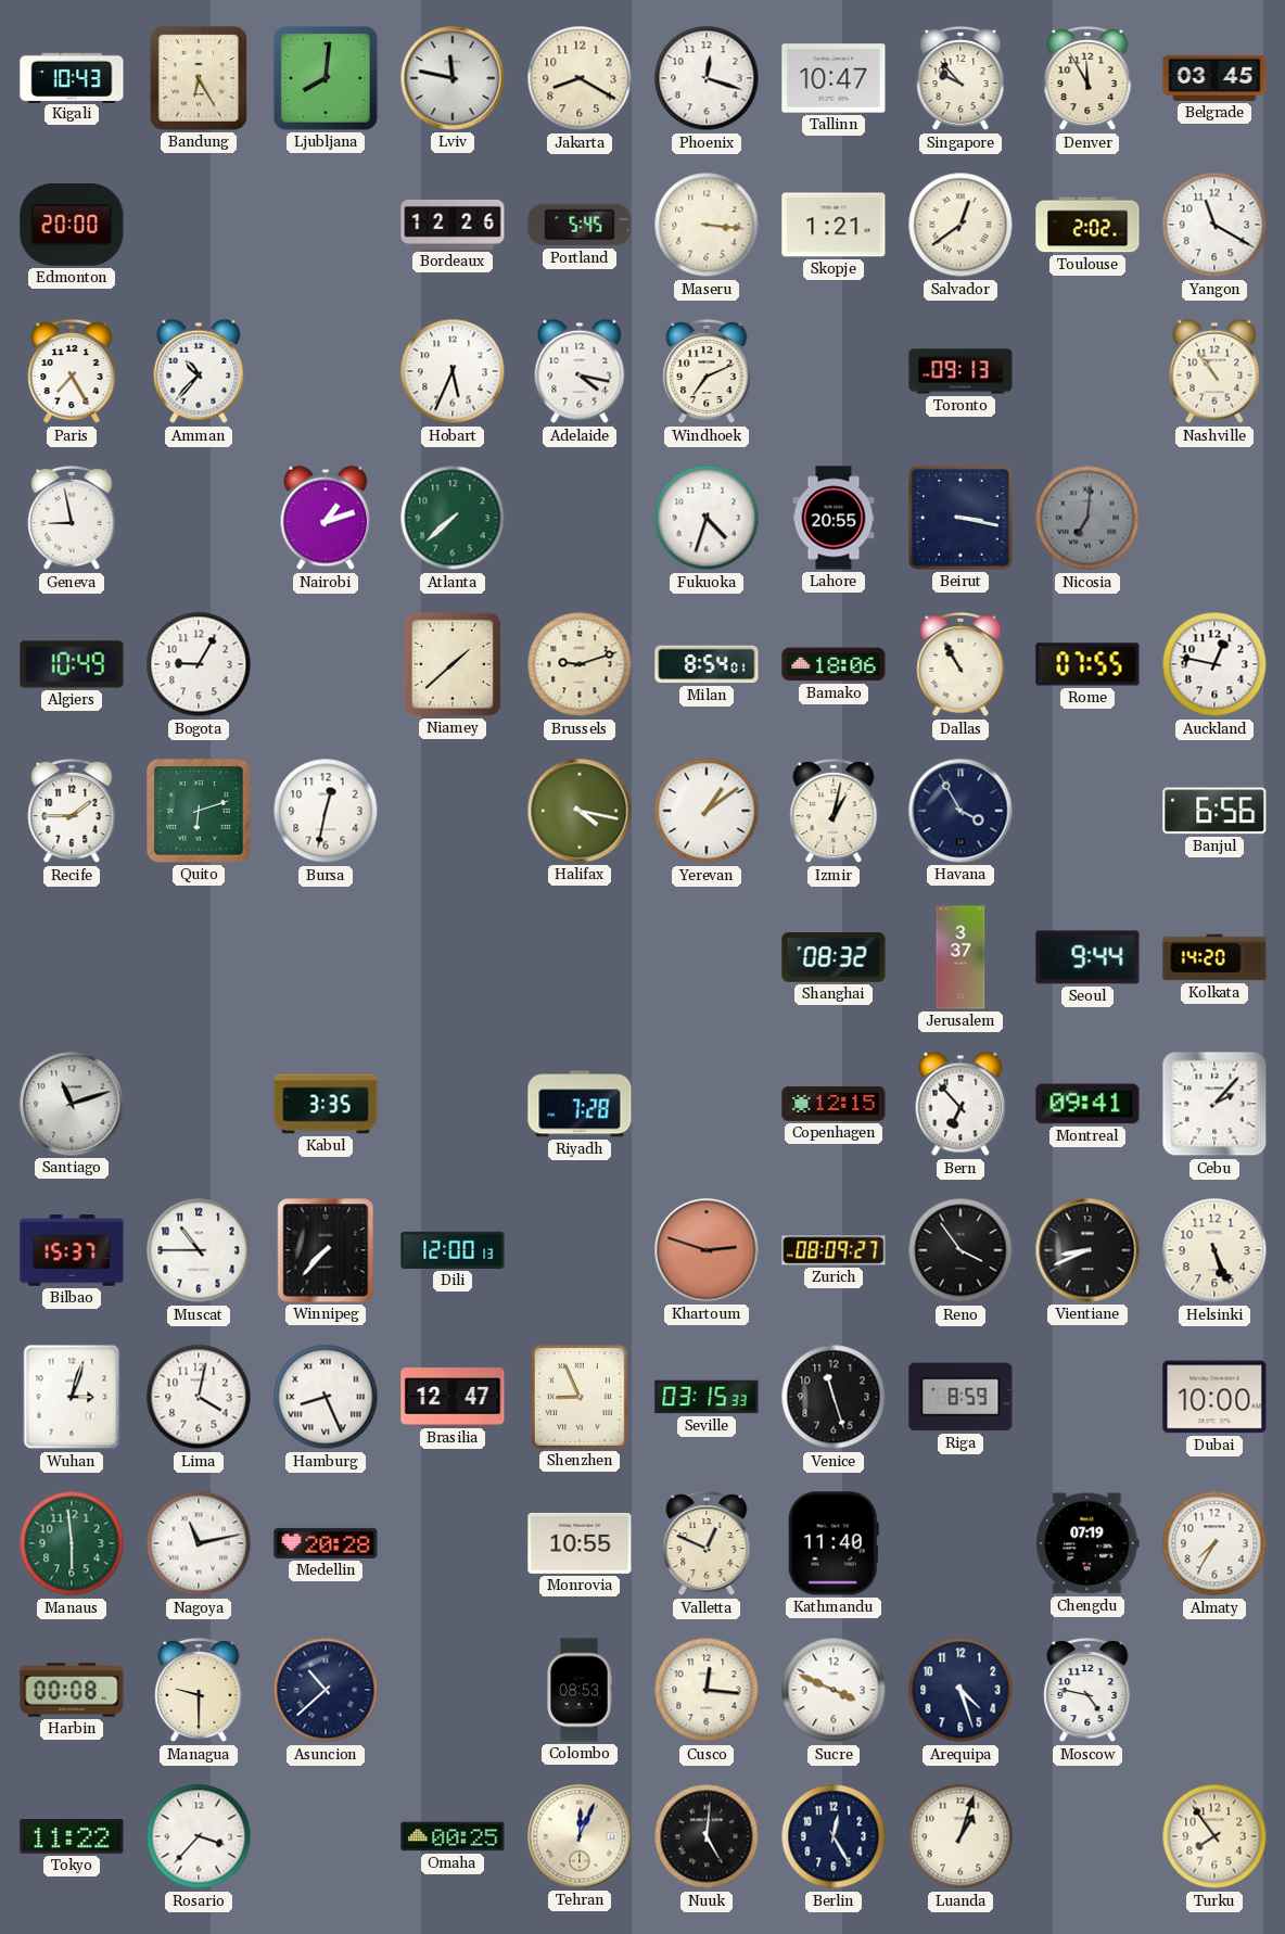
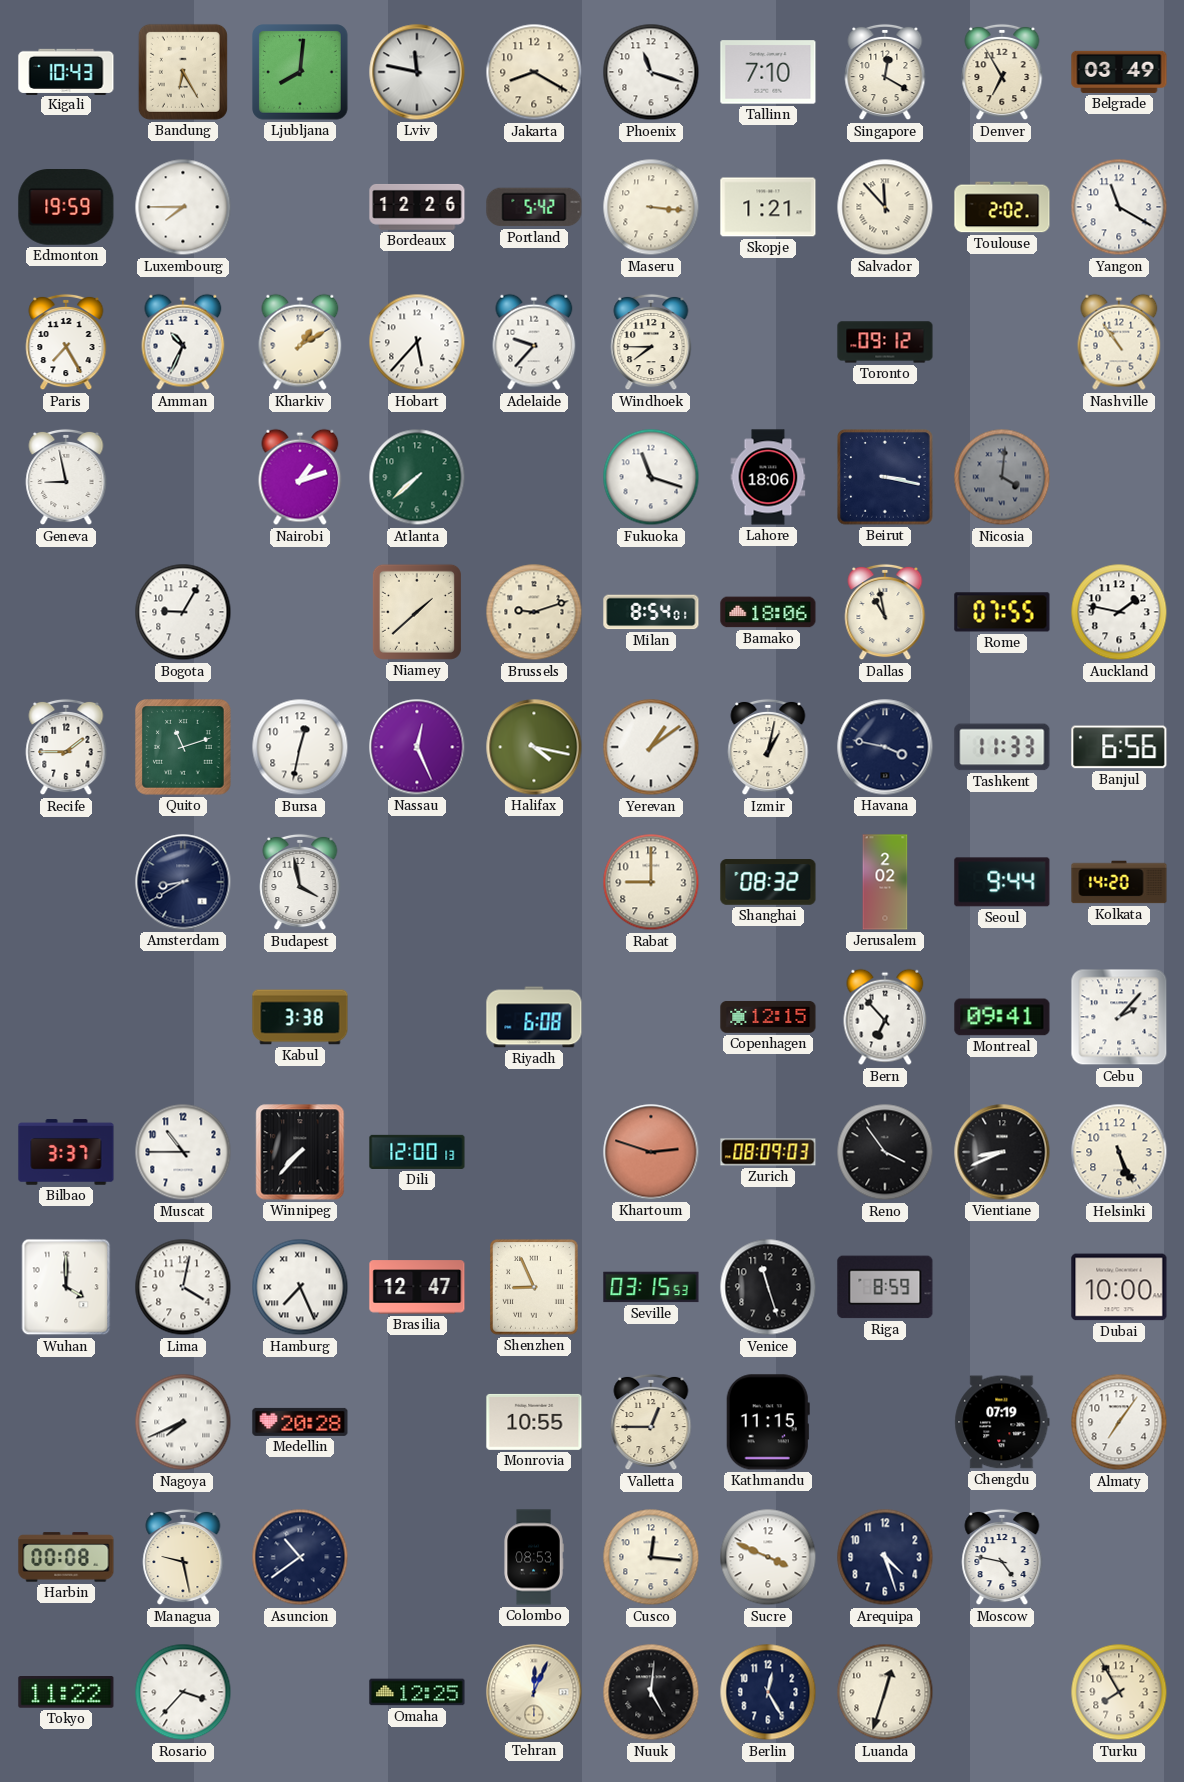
Phoenix: 12:18 -> 11:18
Tallinn: 10:47 -> 7:10
Singapore: 9:53 -> 12:20
Denver: 11:55 -> 6:55
Belgrade: 03:45 -> 03:49
Edmonton: 20:00 -> 19:59
Luxembourg: none -> 7:45
Portland: 5:45 -> 5:42
Salvador: 12:39 -> 11:53
Amman: 10:37 -> 10:34
Kharkiv: none -> 1:10
Hobart: 5:34 -> 5:37
Adelaide: 4:17 -> 9:37
Windhoek: 7:11 -> 7:45
Toronto: 09:13 -> 09:12
Fukuoka: 4:33 -> 11:18
Lahore: 20:55 -> 18:06
Nicosia: 7:01 -> 4:01
Algiers: 10:49 -> none
Dallas: 10:55 -> 10:58
Auckland: 12:47 -> 1:47
Quito: 6:12 -> 11:12
Nassau: none -> 12:26
Havana: 3:55 -> 3:47
Tashkent: none -> 11:33
Amsterdam: none -> 8:40
Budapest: none -> 3:58
Rabat: none -> 9:00
Jerusalem: 3:37 -> 2:02
Santiago: 11:12 -> none
Kabul: 3:35 -> 3:38
Riyadh: 7:28 -> 6:08
Bilbao: 15:37 -> 3:37
Zurich: 08:09:27 -> 08:09:03
Wuhan: 3:03 -> 4:00
Hamburg: 8:26 -> 7:26
Seville: 03:15:33 -> 03:15:53
Manaus: 5:59 -> none
Nagoya: 11:13 -> 7:41
Valletta: 12:49 -> 12:45
Kathmandu: 11:40 -> 11:15
Almaty: 7:35 -> 7:06
Managua: 9:30 -> 9:28
Asuncion: 10:38 -> 10:39
Omaha: 00:25 -> 12:25
Luanda: 1:03 -> 12:33
Turku: 7:54 -> 7:55
